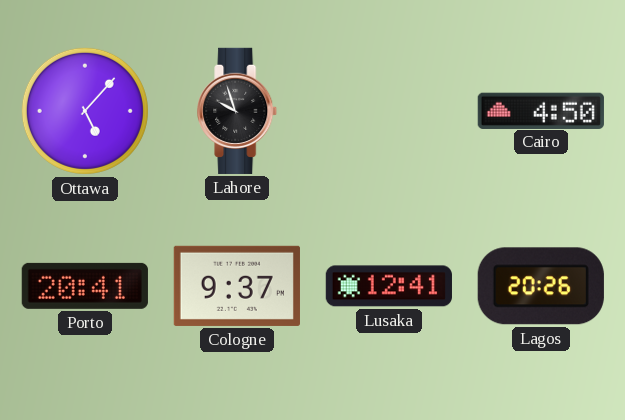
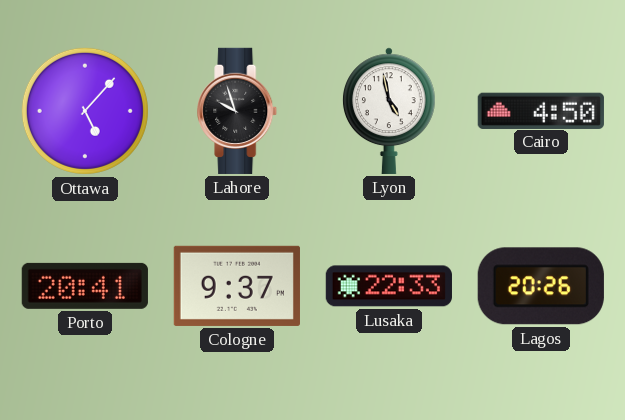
Lyon: none -> 4:58
Lusaka: 12:41 -> 22:33
